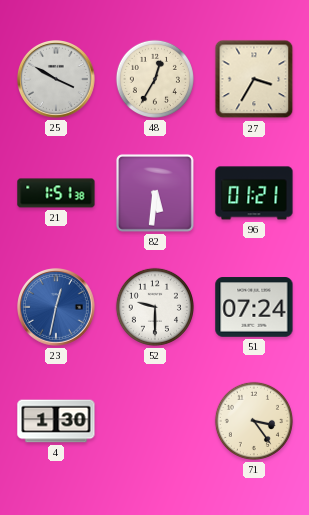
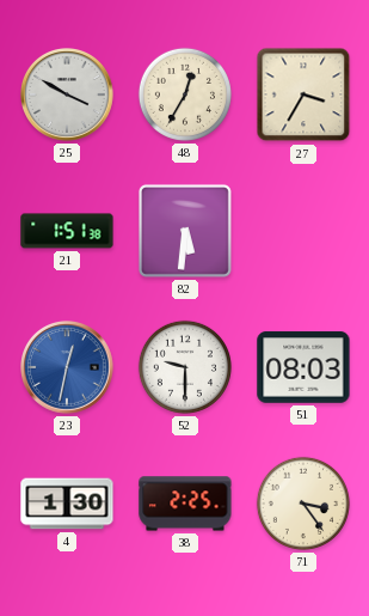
96: 01:21 -> none
51: 07:24 -> 08:03
38: none -> 2:25
